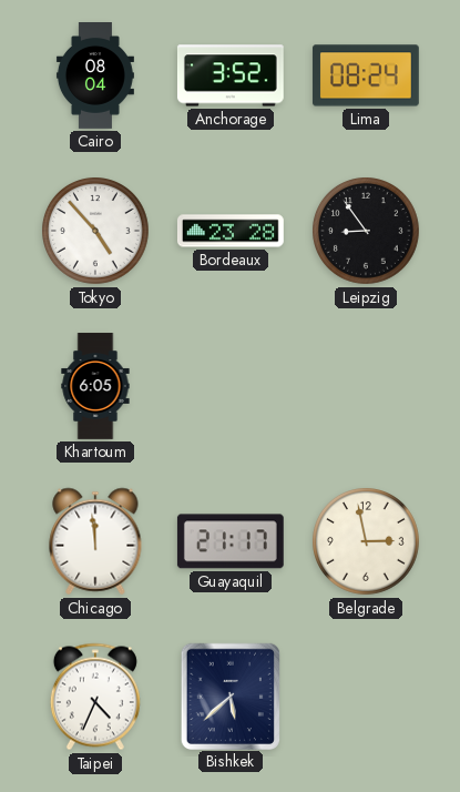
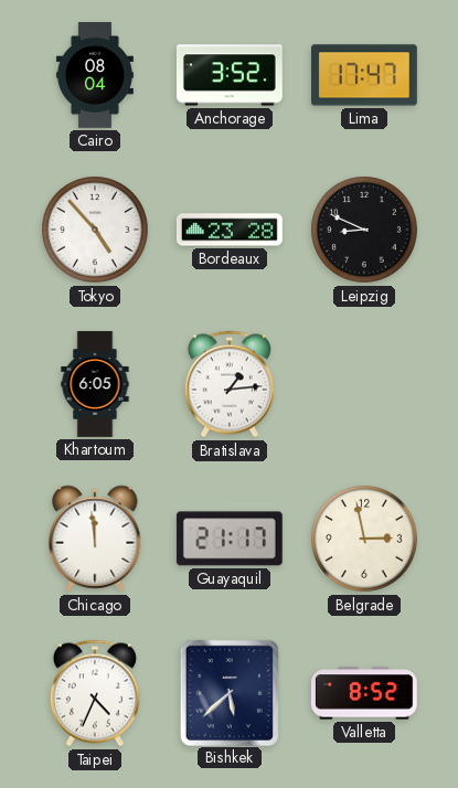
Lima: 08:24 -> 17:47
Leipzig: 8:54 -> 8:49
Bratislava: none -> 1:14
Valletta: none -> 8:52
